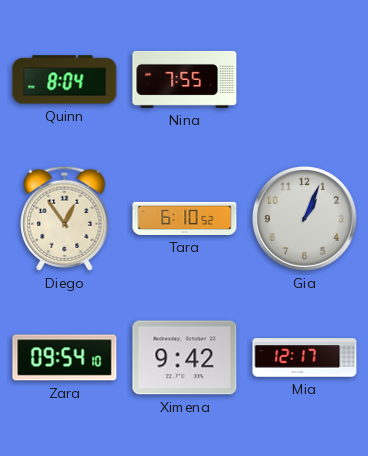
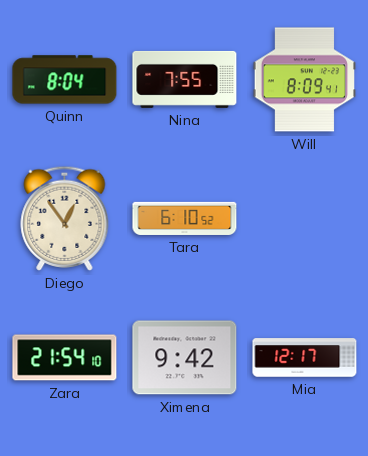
Will: none -> 8:09
Gia: 1:04 -> none
Zara: 09:54 -> 21:54
